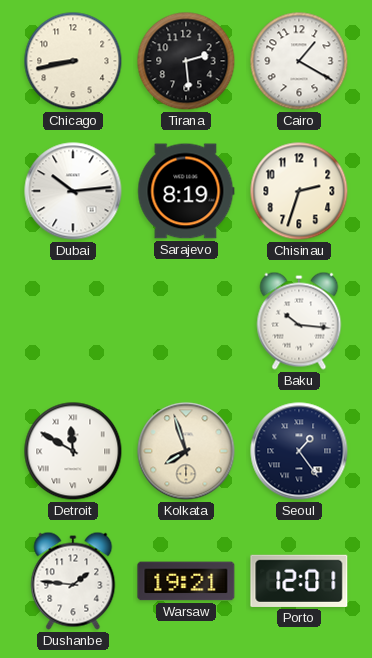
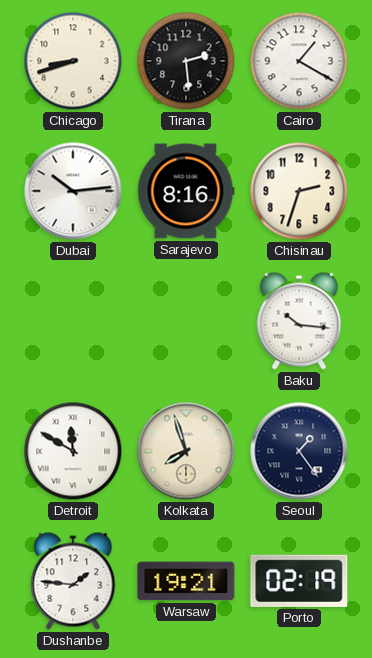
Chicago: 8:43 -> 8:42
Sarajevo: 8:19 -> 8:16
Porto: 12:01 -> 02:19
